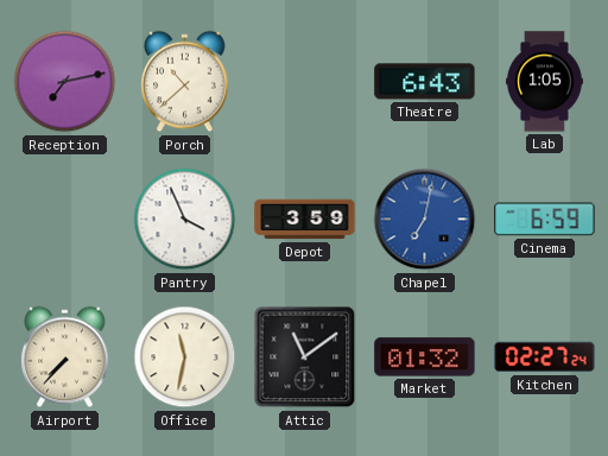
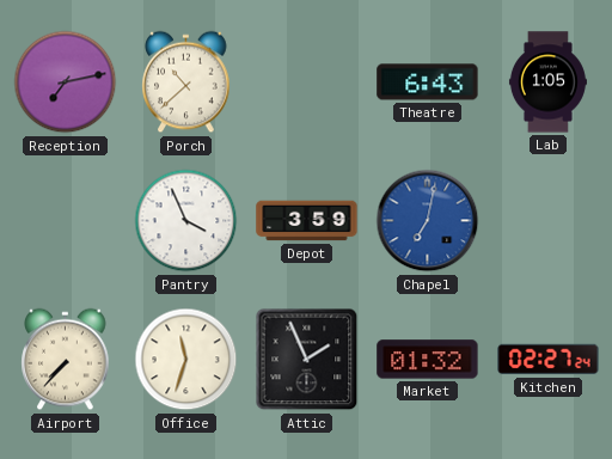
Cinema: 6:59 -> none
Office: 11:32 -> 11:33
Attic: 11:09 -> 1:56
